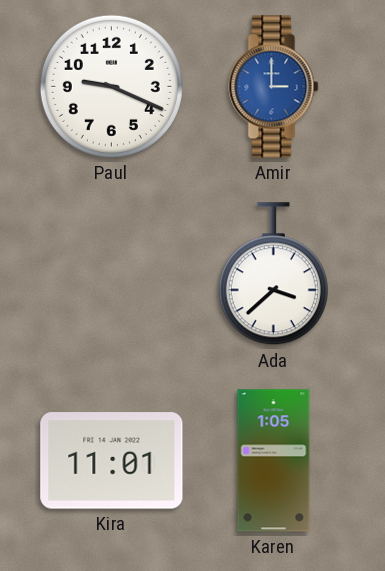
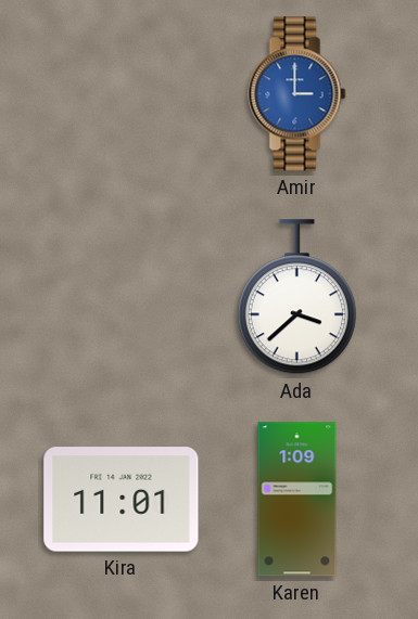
Paul: 9:19 -> none
Karen: 1:05 -> 1:09
